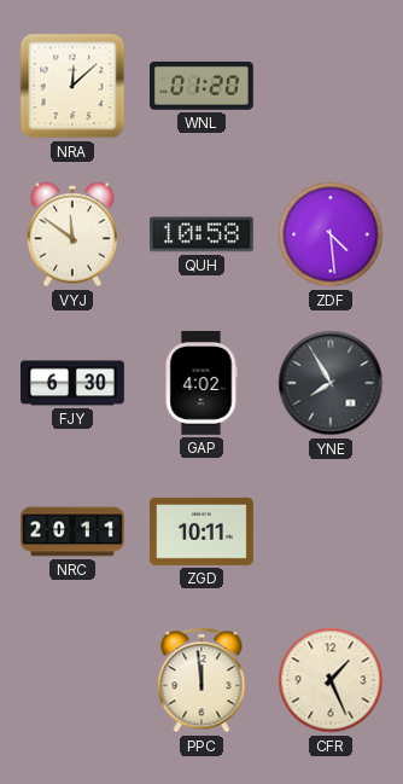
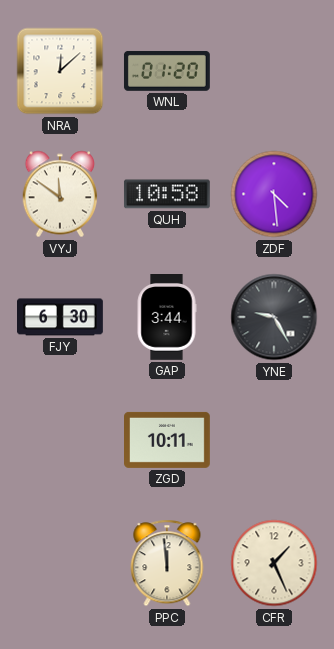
GAP: 4:02 -> 3:44
YNE: 7:55 -> 9:25
NRC: 20:11 -> none
